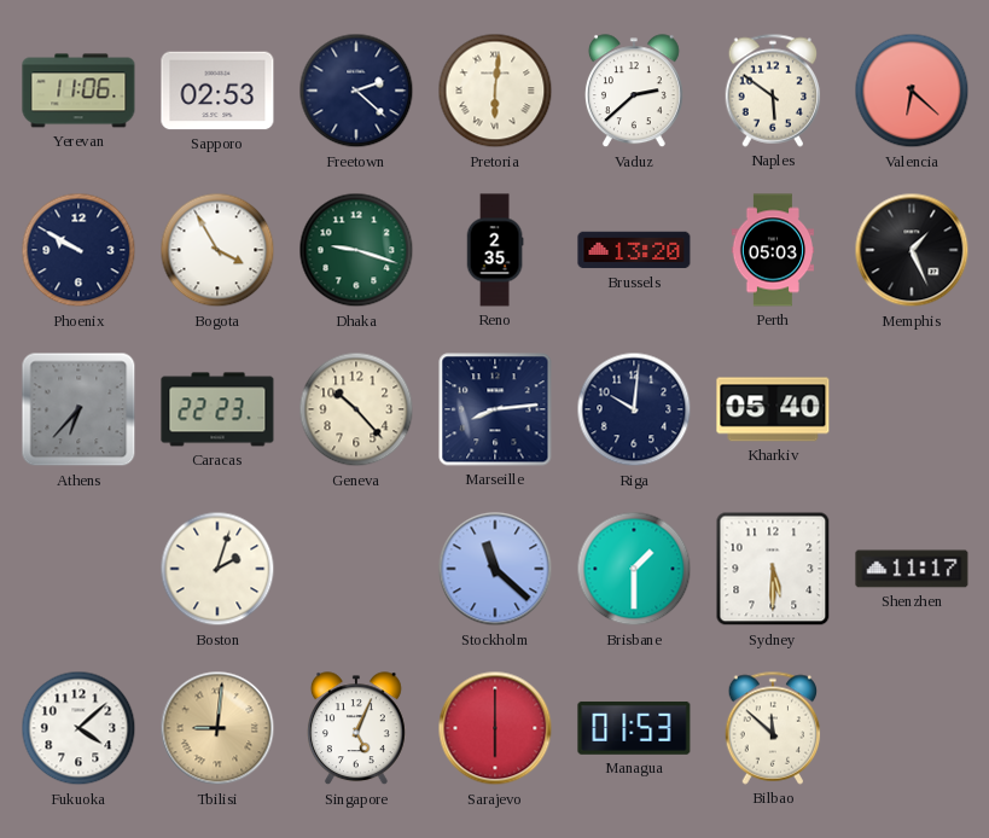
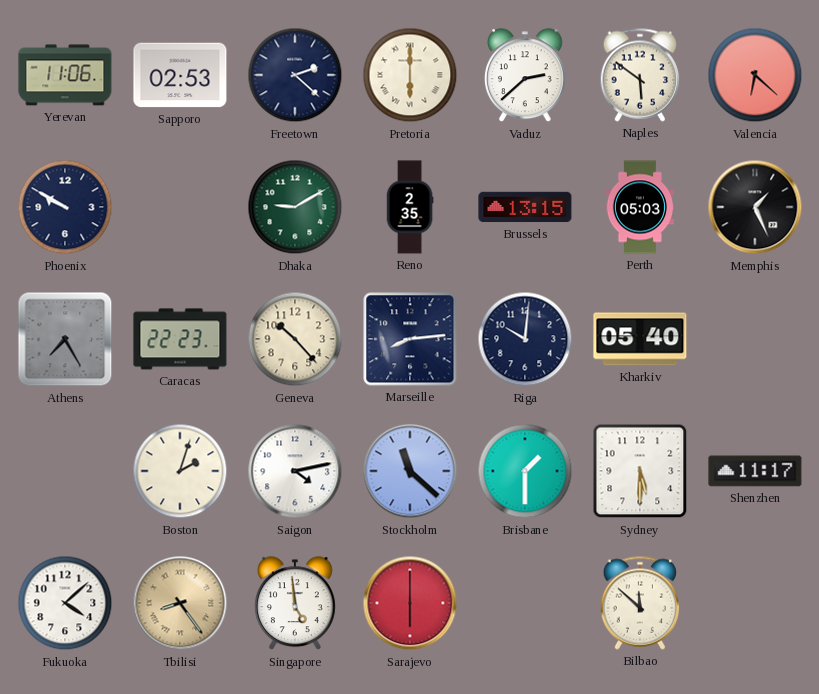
Pretoria: 6:01 -> 6:00
Bogota: 3:55 -> none
Dhaka: 9:18 -> 9:10
Brussels: 13:20 -> 13:15
Athens: 6:37 -> 7:25
Saigon: none -> 4:13
Tbilisi: 9:01 -> 8:24
Singapore: 5:04 -> 4:59
Managua: 01:53 -> none
